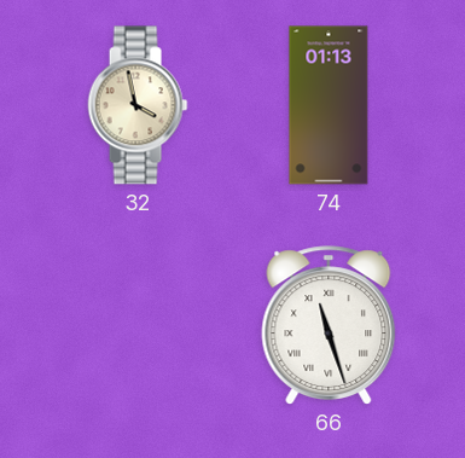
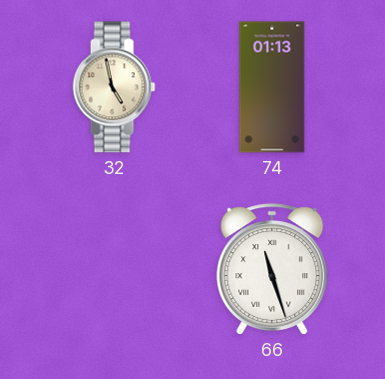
32: 3:58 -> 4:58
